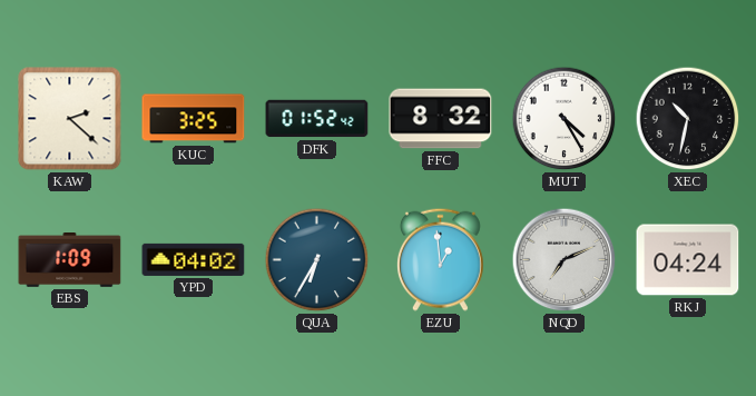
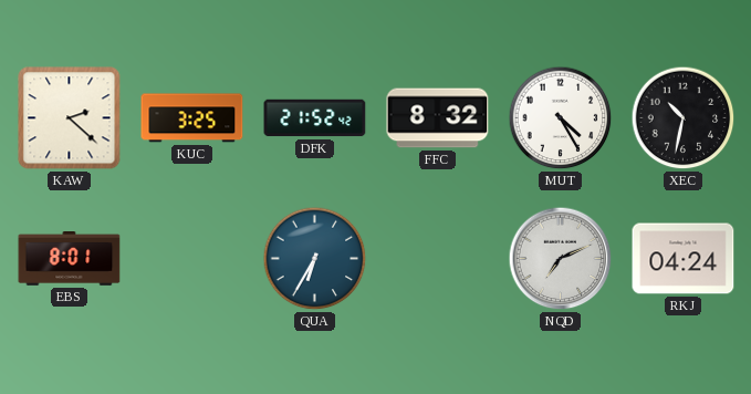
DFK: 01:52 -> 21:52
EBS: 1:09 -> 8:01
YPD: 04:02 -> none
EZU: 12:59 -> none
